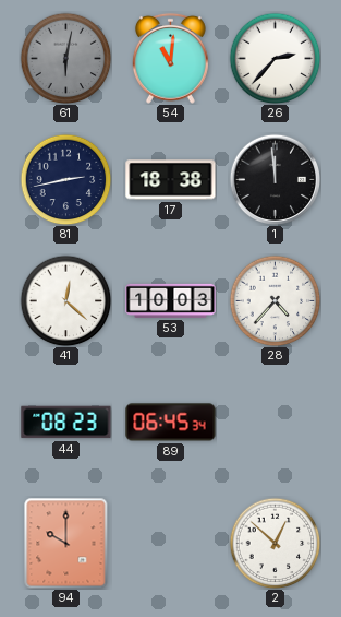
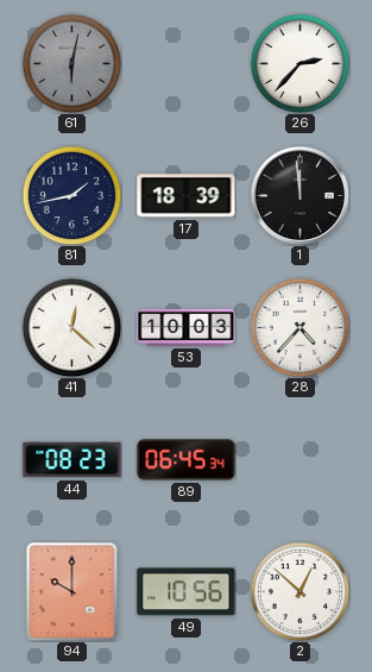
54: 11:01 -> none
81: 2:43 -> 1:43
17: 18:38 -> 18:39
49: none -> 10:56
